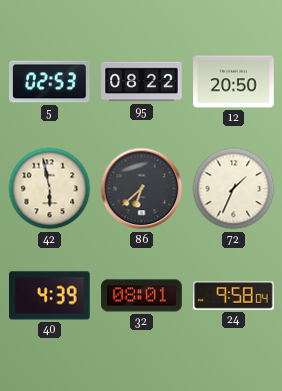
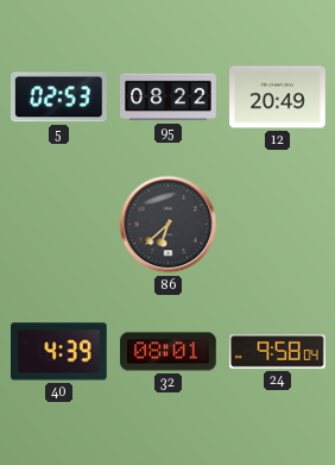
12: 20:50 -> 20:49
42: 5:58 -> none
72: 1:34 -> none
